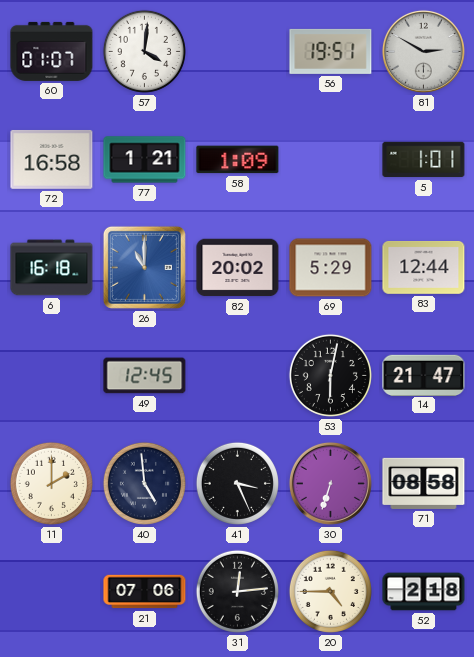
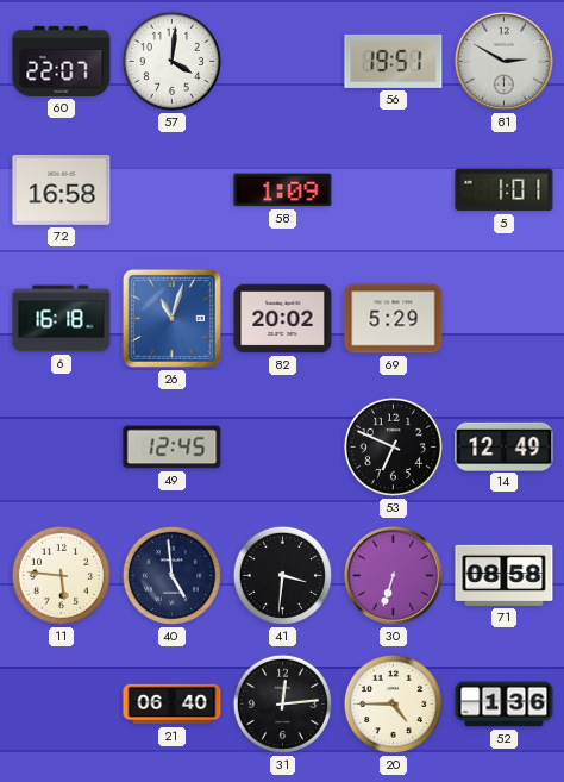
60: 01:07 -> 22:07
77: 1:21 -> none
26: 11:00 -> 11:03
83: 12:44 -> none
53: 6:02 -> 6:49
14: 21:47 -> 12:49
11: 2:00 -> 5:46
41: 3:26 -> 3:31
21: 07:06 -> 06:40
52: 2:18 -> 1:36
